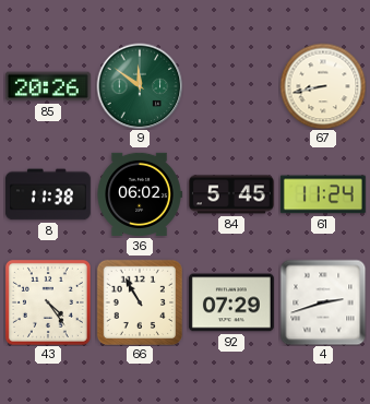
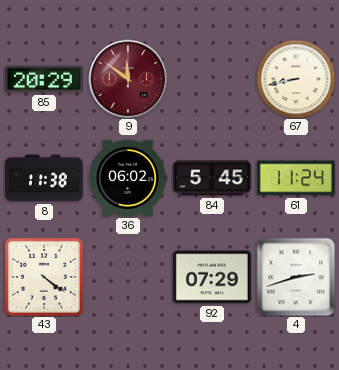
85: 20:26 -> 20:29
9 dial: green -> burgundy
43: 4:24 -> 4:21
66: 10:55 -> none
